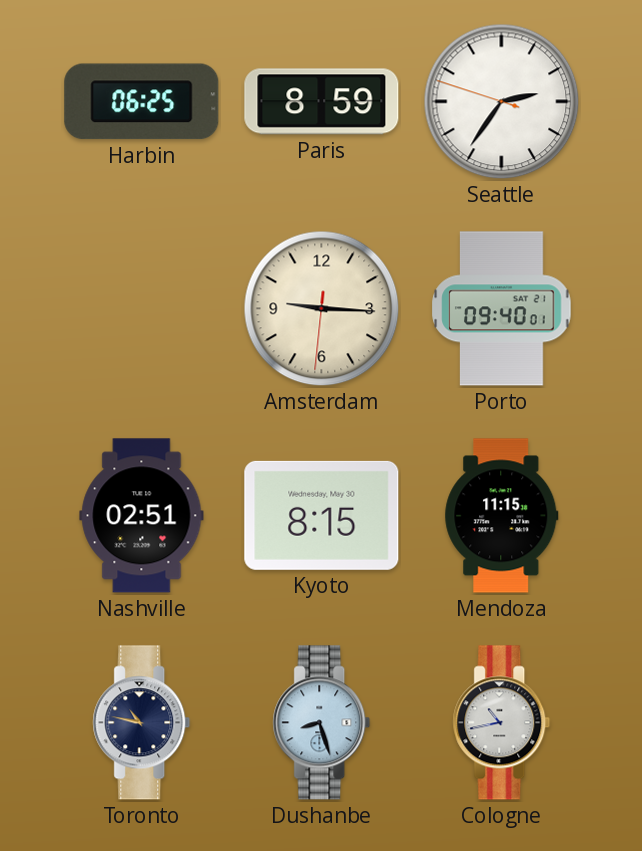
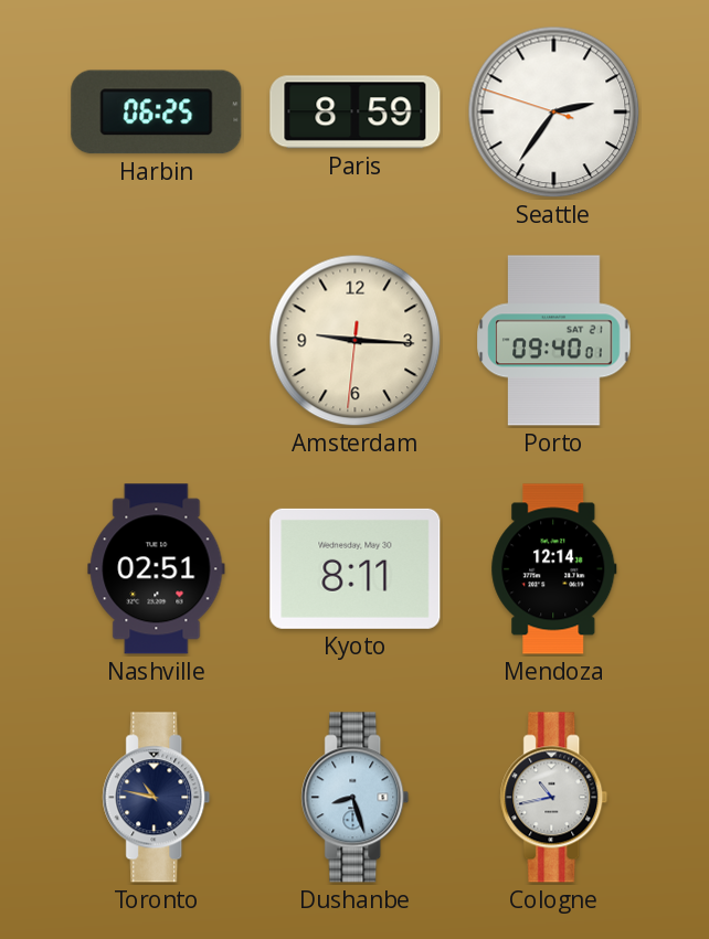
Kyoto: 8:15 -> 8:11
Mendoza: 11:15 -> 12:14
